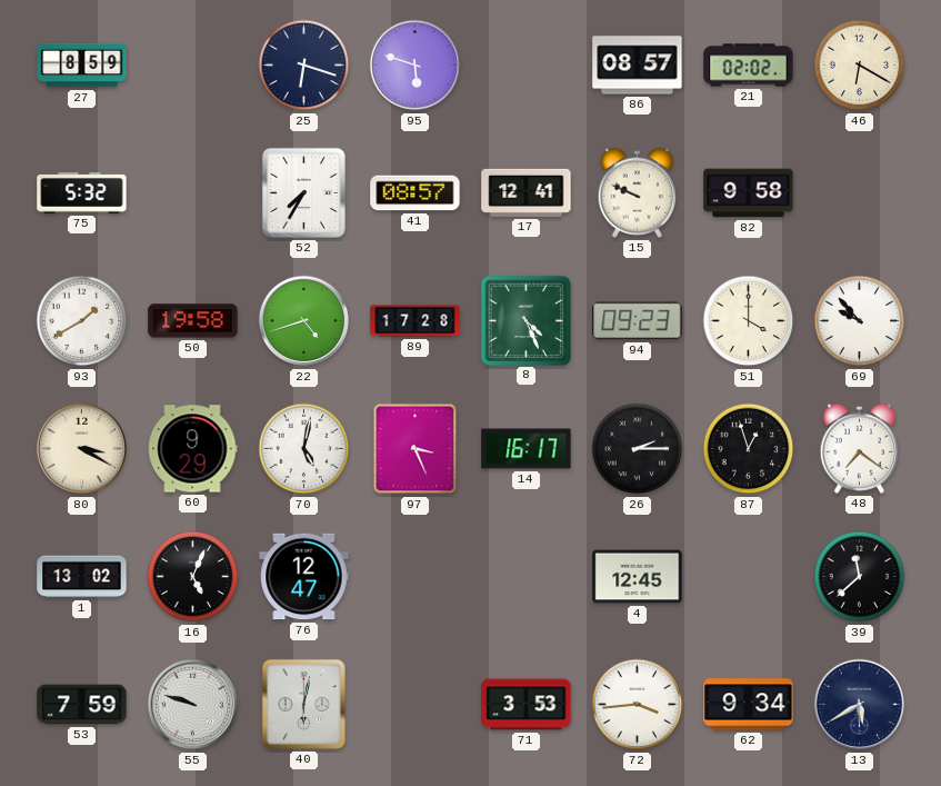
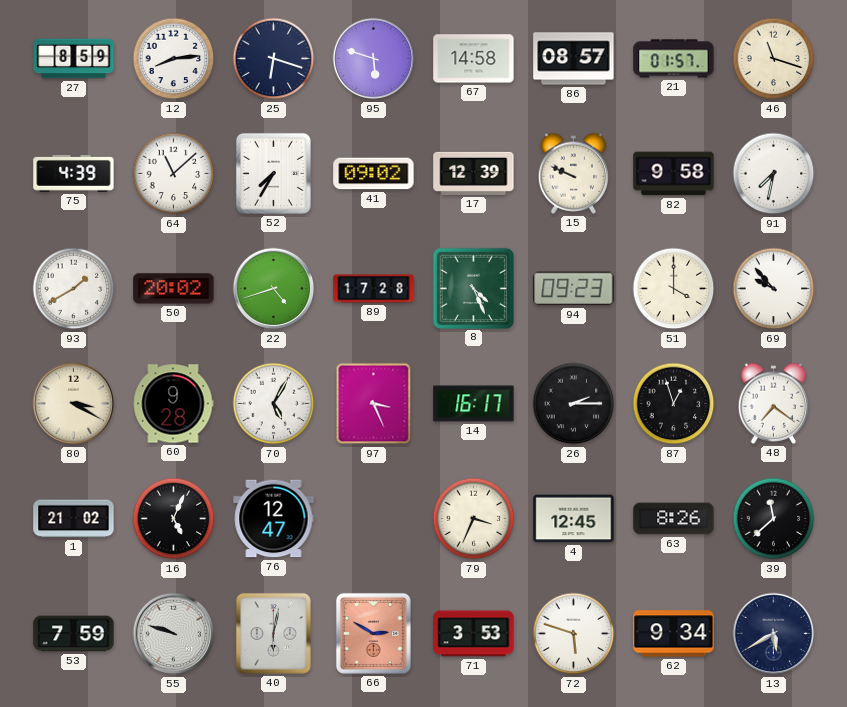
12: none -> 8:14
67: none -> 14:58
21: 02:02 -> 01:57
46: 6:20 -> 11:18
75: 5:32 -> 4:39
64: none -> 11:08
41: 08:57 -> 09:02
17: 12:41 -> 12:39
91: none -> 7:32
50: 19:58 -> 20:02
60: 9:29 -> 9:28
70: 5:02 -> 5:05
1: 13:02 -> 21:02
79: none -> 3:34
63: none -> 8:26
66: none -> 2:50
72: 3:44 -> 5:48
